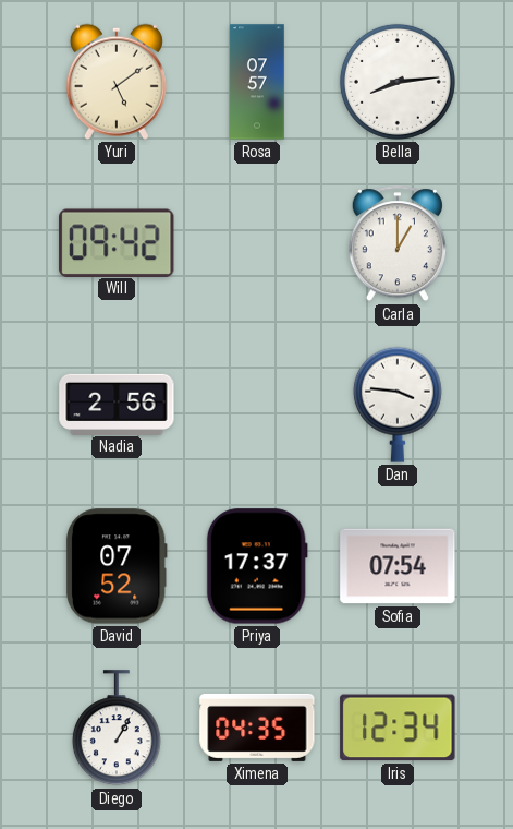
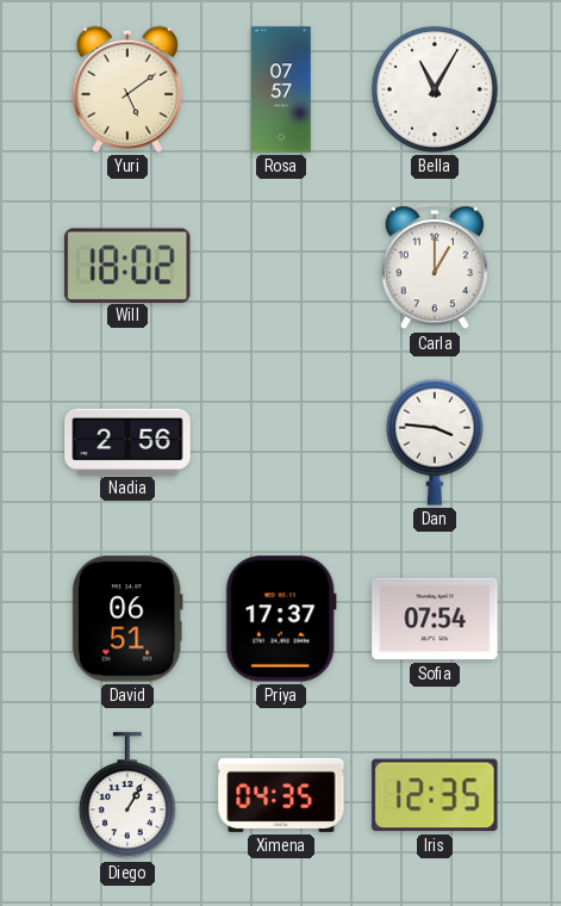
Bella: 8:14 -> 11:05
Will: 09:42 -> 18:02
David: 07:52 -> 06:51
Iris: 12:34 -> 12:35
